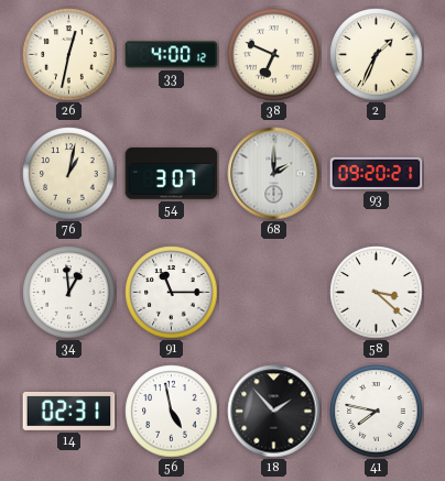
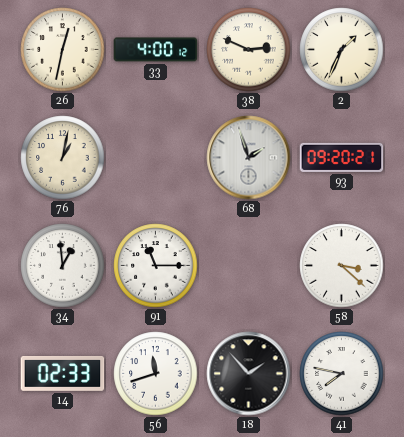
38: 6:49 -> 2:49
54: 3:07 -> none
68: 2:00 -> 1:57
14: 02:31 -> 02:33
56: 4:58 -> 11:42
